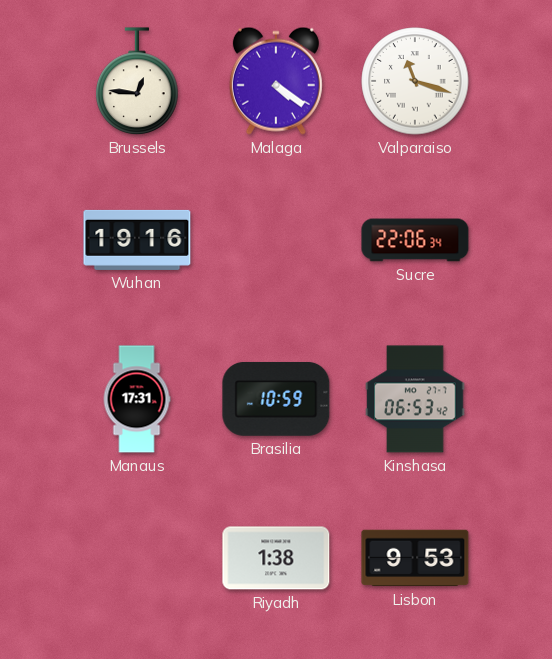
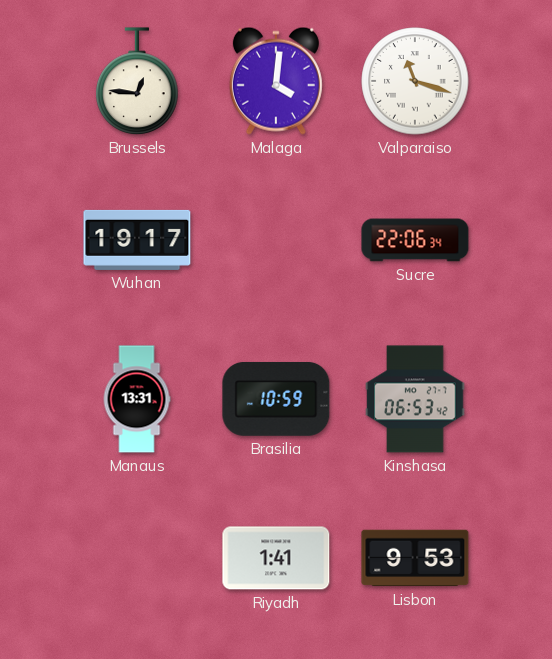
Malaga: 4:21 -> 4:01
Wuhan: 19:16 -> 19:17
Manaus: 17:31 -> 13:31
Riyadh: 1:38 -> 1:41
